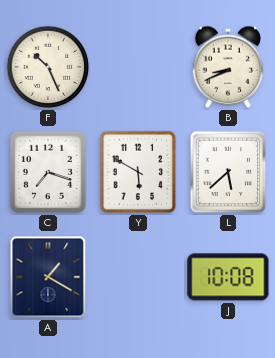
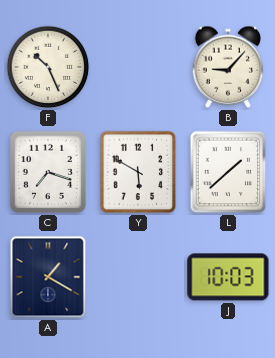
B: 8:41 -> 9:07
L: 5:38 -> 1:38
J: 10:08 -> 10:03
